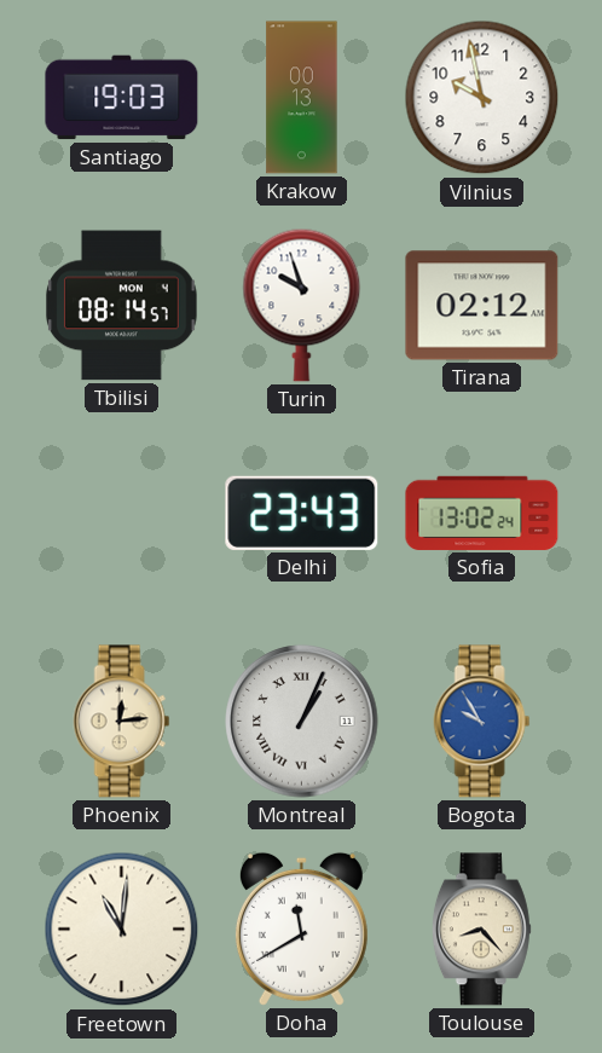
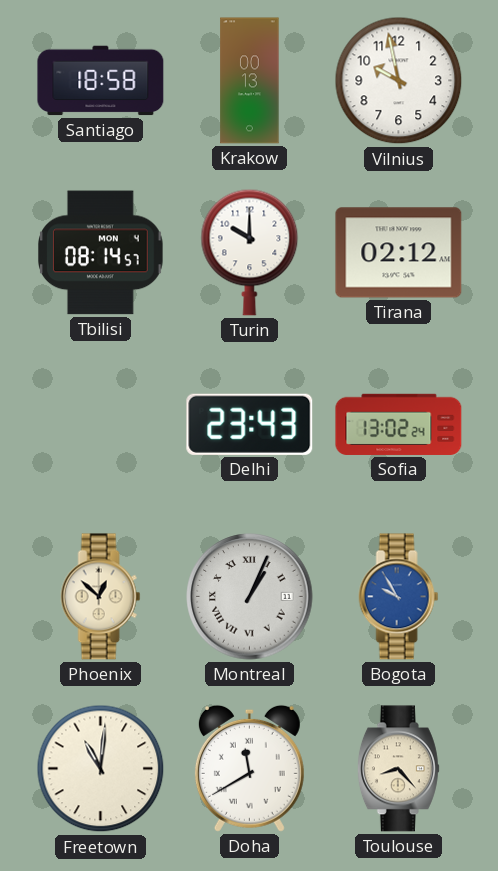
Santiago: 19:03 -> 18:58
Turin: 9:57 -> 10:00
Phoenix: 12:14 -> 12:52
